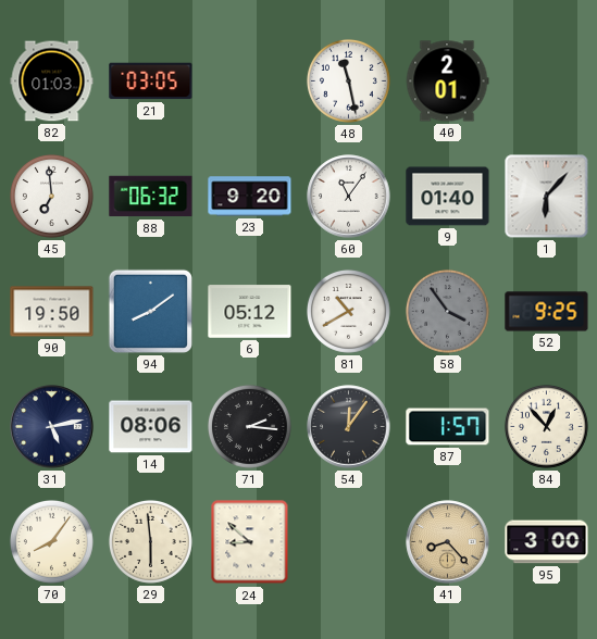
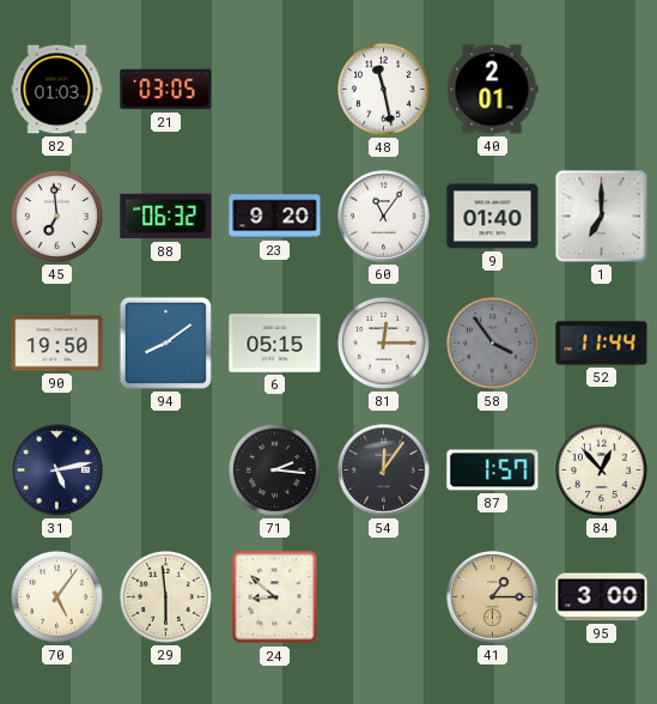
1: 6:07 -> 7:00
6: 05:12 -> 05:15
81: 10:40 -> 12:15
52: 9:25 -> 11:44
14: 08:06 -> none
70: 8:06 -> 5:06
41: 8:23 -> 1:15
